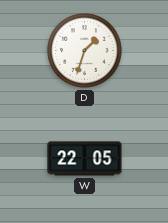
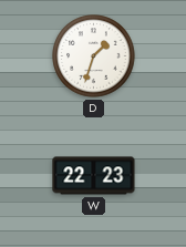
W: 22:05 -> 22:23
